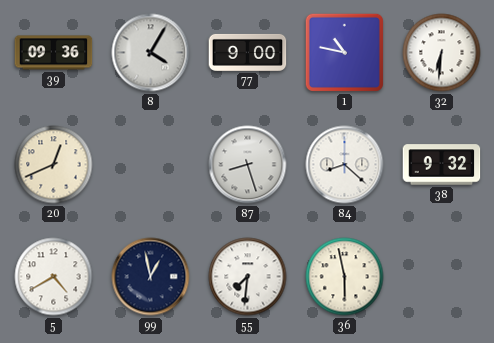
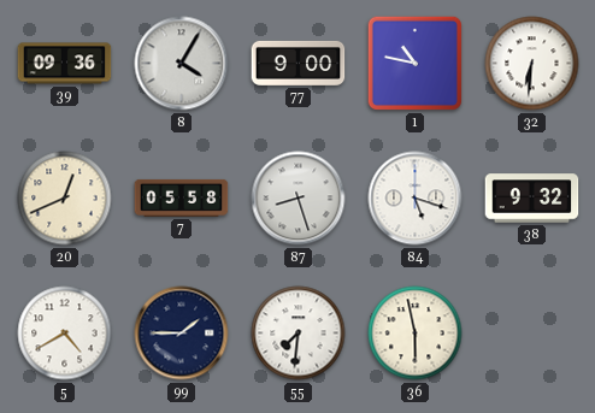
7: none -> 05:58
84: 8:22 -> 5:18
99: 12:58 -> 1:45
